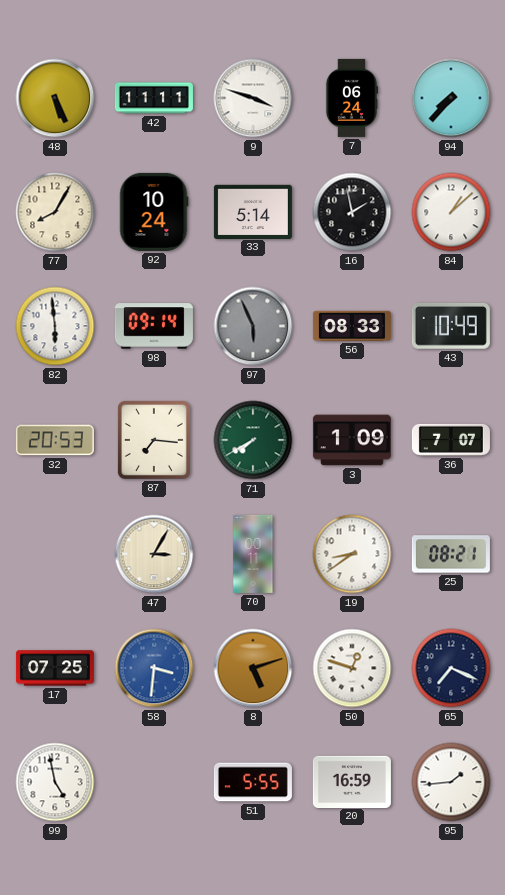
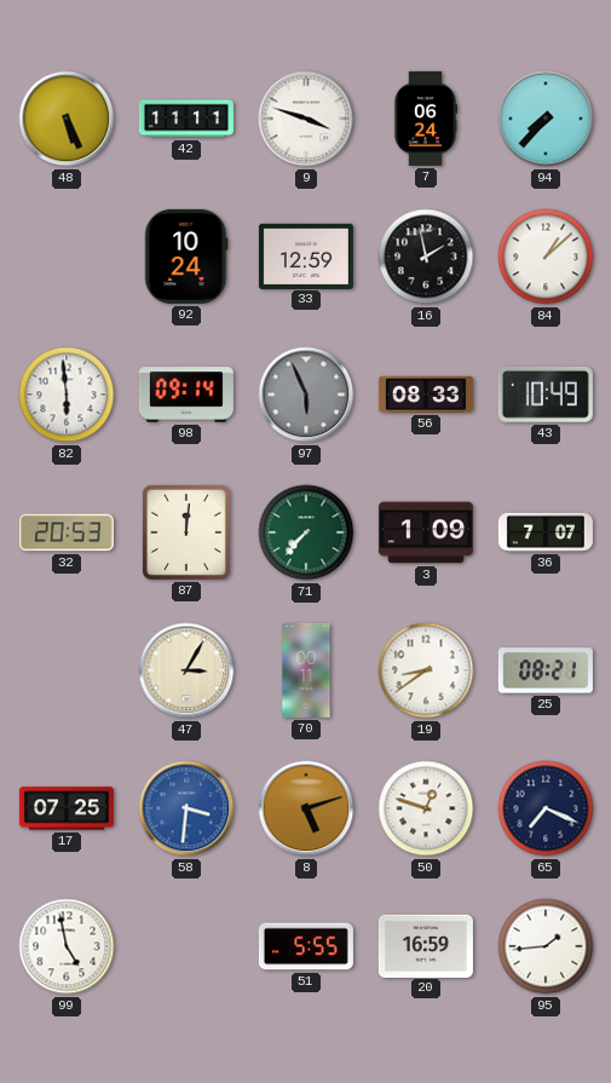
77: 8:05 -> none
33: 5:14 -> 12:59
87: 7:16 -> 12:01
71: 7:40 -> 7:37
